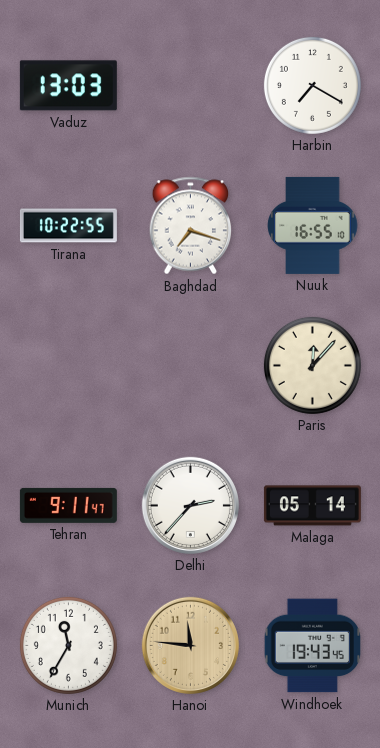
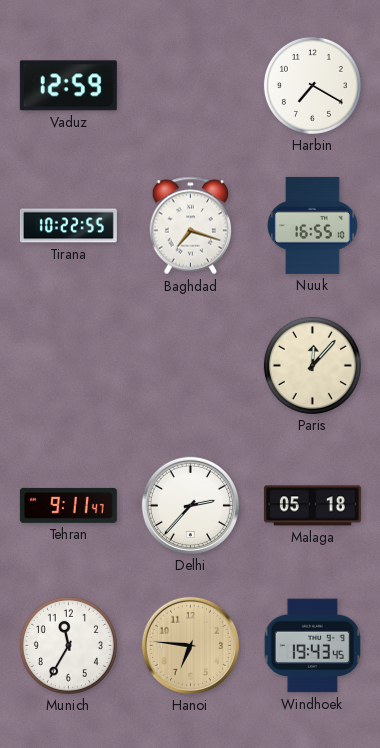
Vaduz: 13:03 -> 12:59
Malaga: 05:14 -> 05:18
Hanoi: 11:46 -> 6:46
